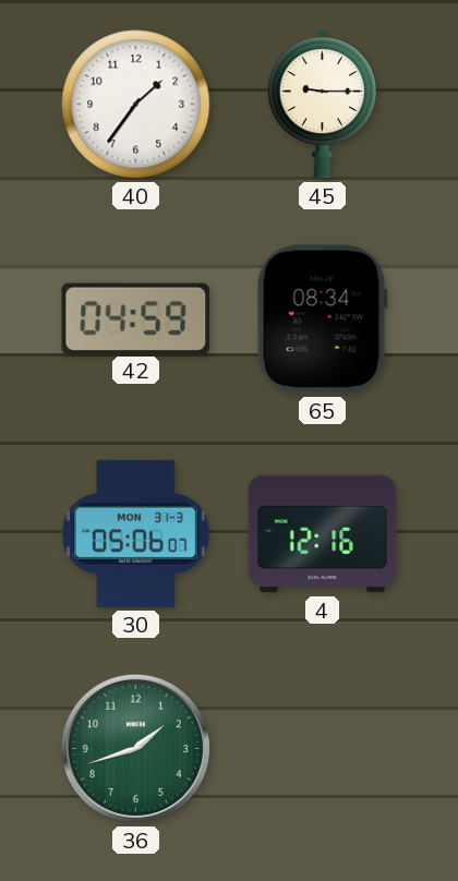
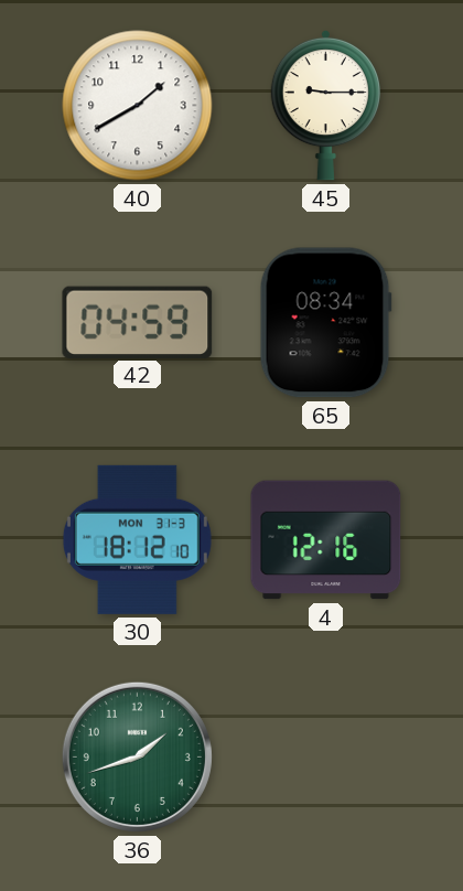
40: 1:36 -> 1:40
30: 05:06 -> 18:12
